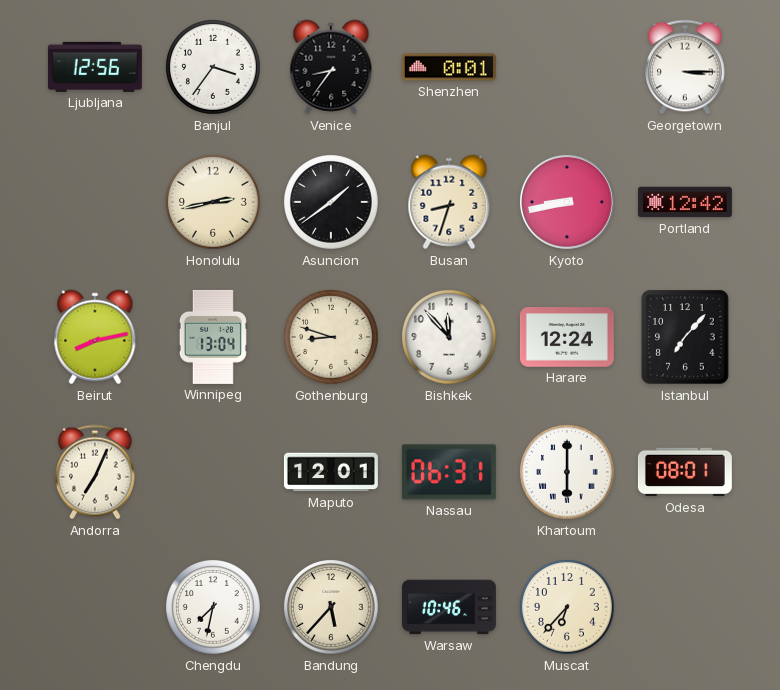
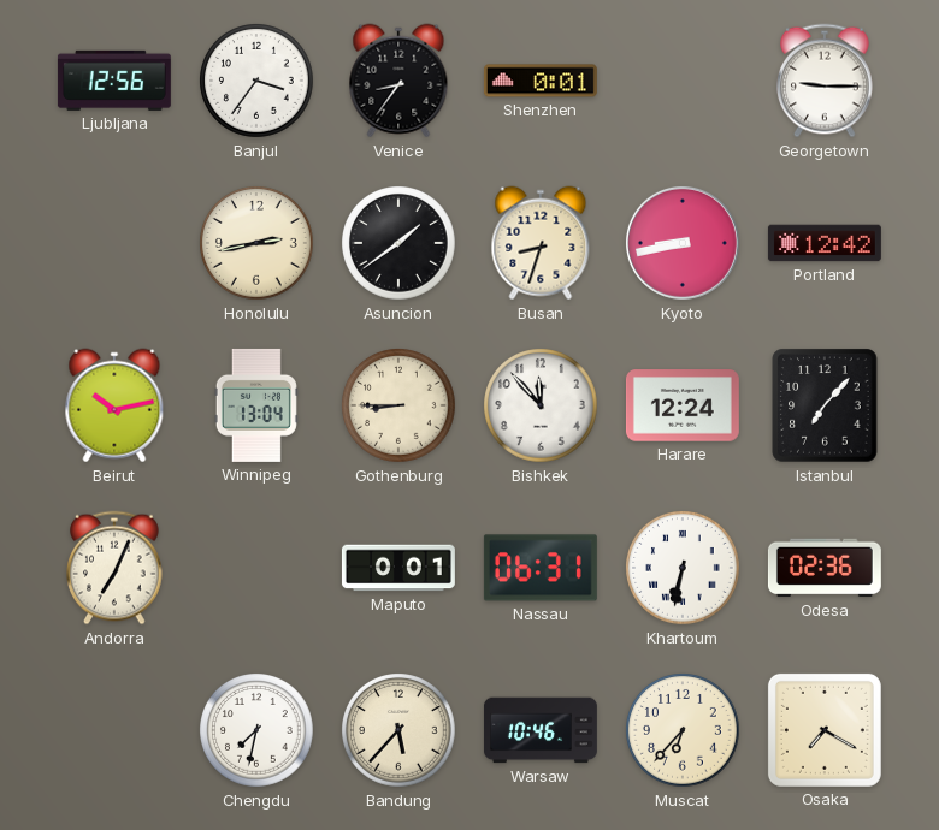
Georgetown: 3:15 -> 9:15
Beirut: 8:13 -> 10:13
Gothenburg: 8:48 -> 8:45
Maputo: 12:01 -> 0:01
Khartoum: 6:00 -> 6:32
Odesa: 08:01 -> 02:36
Osaka: none -> 7:20
